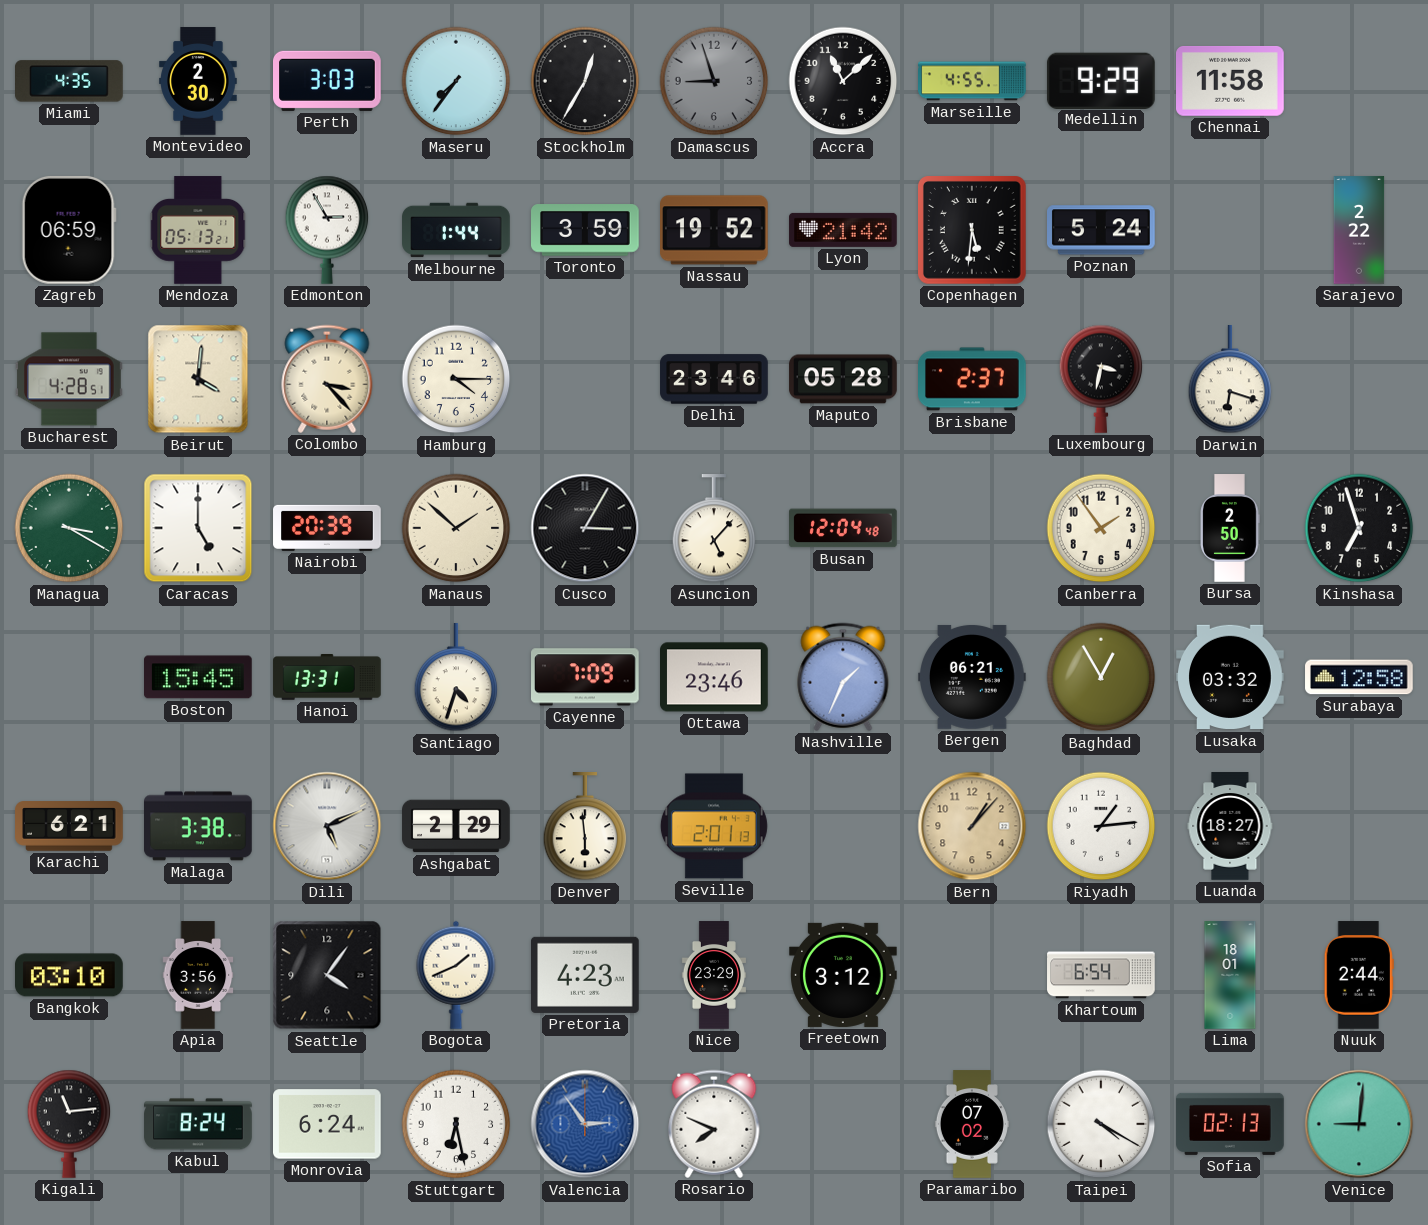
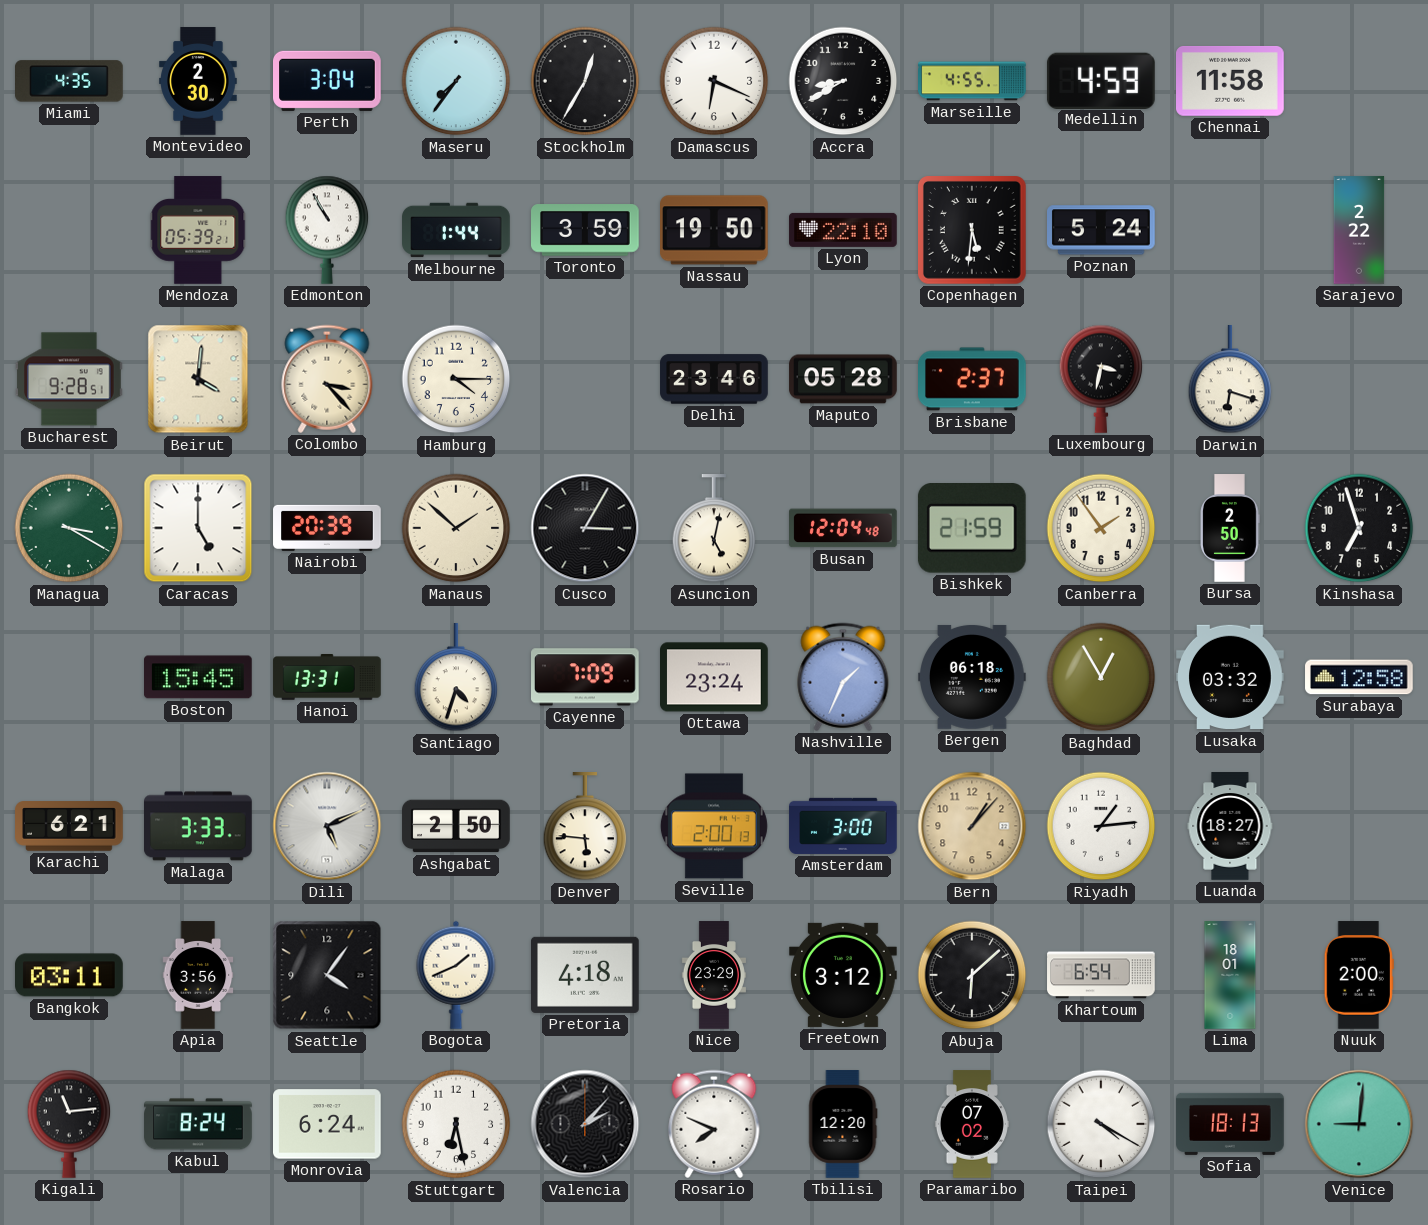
Perth: 3:03 -> 3:04
Damascus: 8:57 -> 6:19
Damascus dial: grey -> white
Accra: 11:08 -> 8:40
Medellin: 9:29 -> 4:59
Zagreb: 06:59 -> none
Mendoza: 05:13 -> 05:39
Edmonton: 2:55 -> 10:55
Nassau: 19:52 -> 19:50
Lyon: 21:42 -> 22:10
Bucharest: 4:28 -> 9:28
Asuncion: 5:07 -> 5:02
Bishkek: none -> 21:59
Ottawa: 23:46 -> 23:24
Bergen: 06:21 -> 06:18
Malaga: 3:38 -> 3:33
Ashgabat: 2:29 -> 2:50
Denver: 5:59 -> 5:46
Seville: 2:01 -> 2:00
Amsterdam: none -> 3:00
Bangkok: 03:10 -> 03:11
Pretoria: 4:23 -> 4:18
Abuja: none -> 6:08
Nuuk: 2:44 -> 2:00
Valencia: 2:54 -> 2:07
Valencia dial: blue -> black
Tbilisi: none -> 12:20
Sofia: 02:13 -> 18:13
